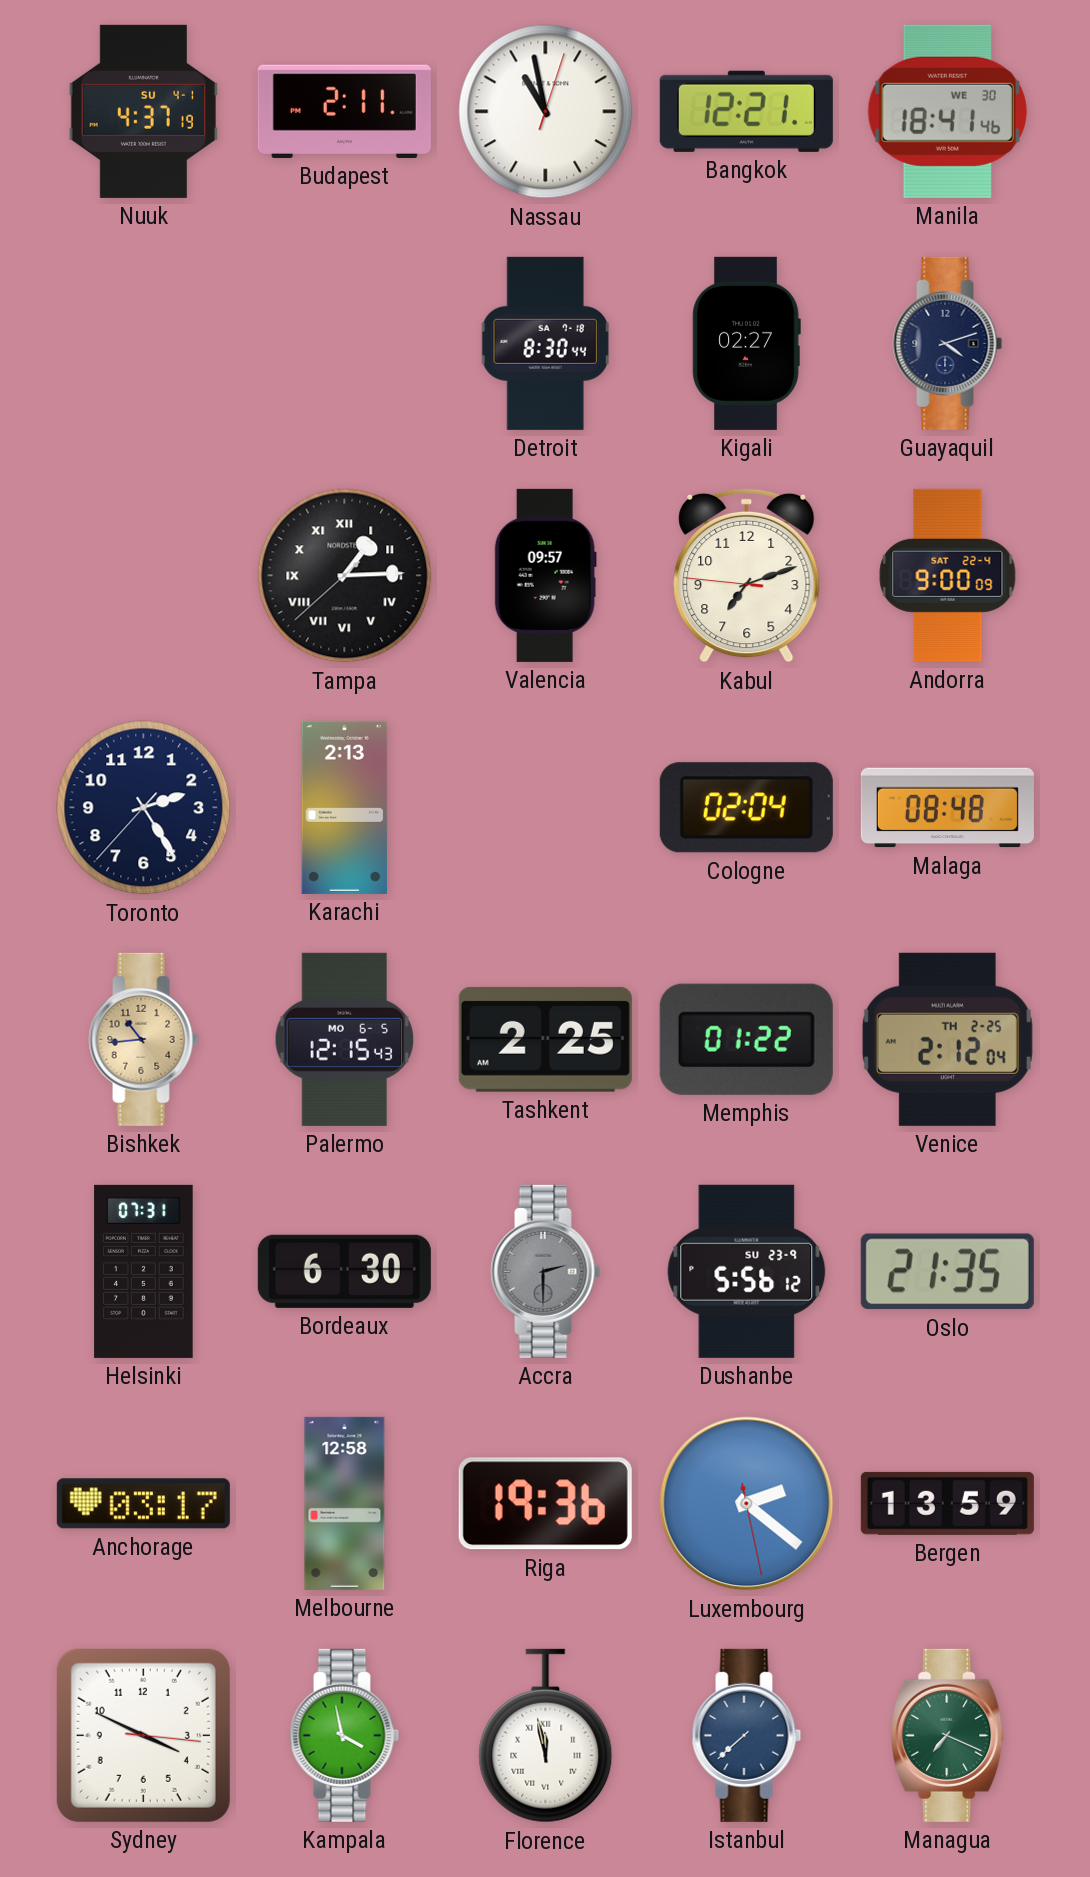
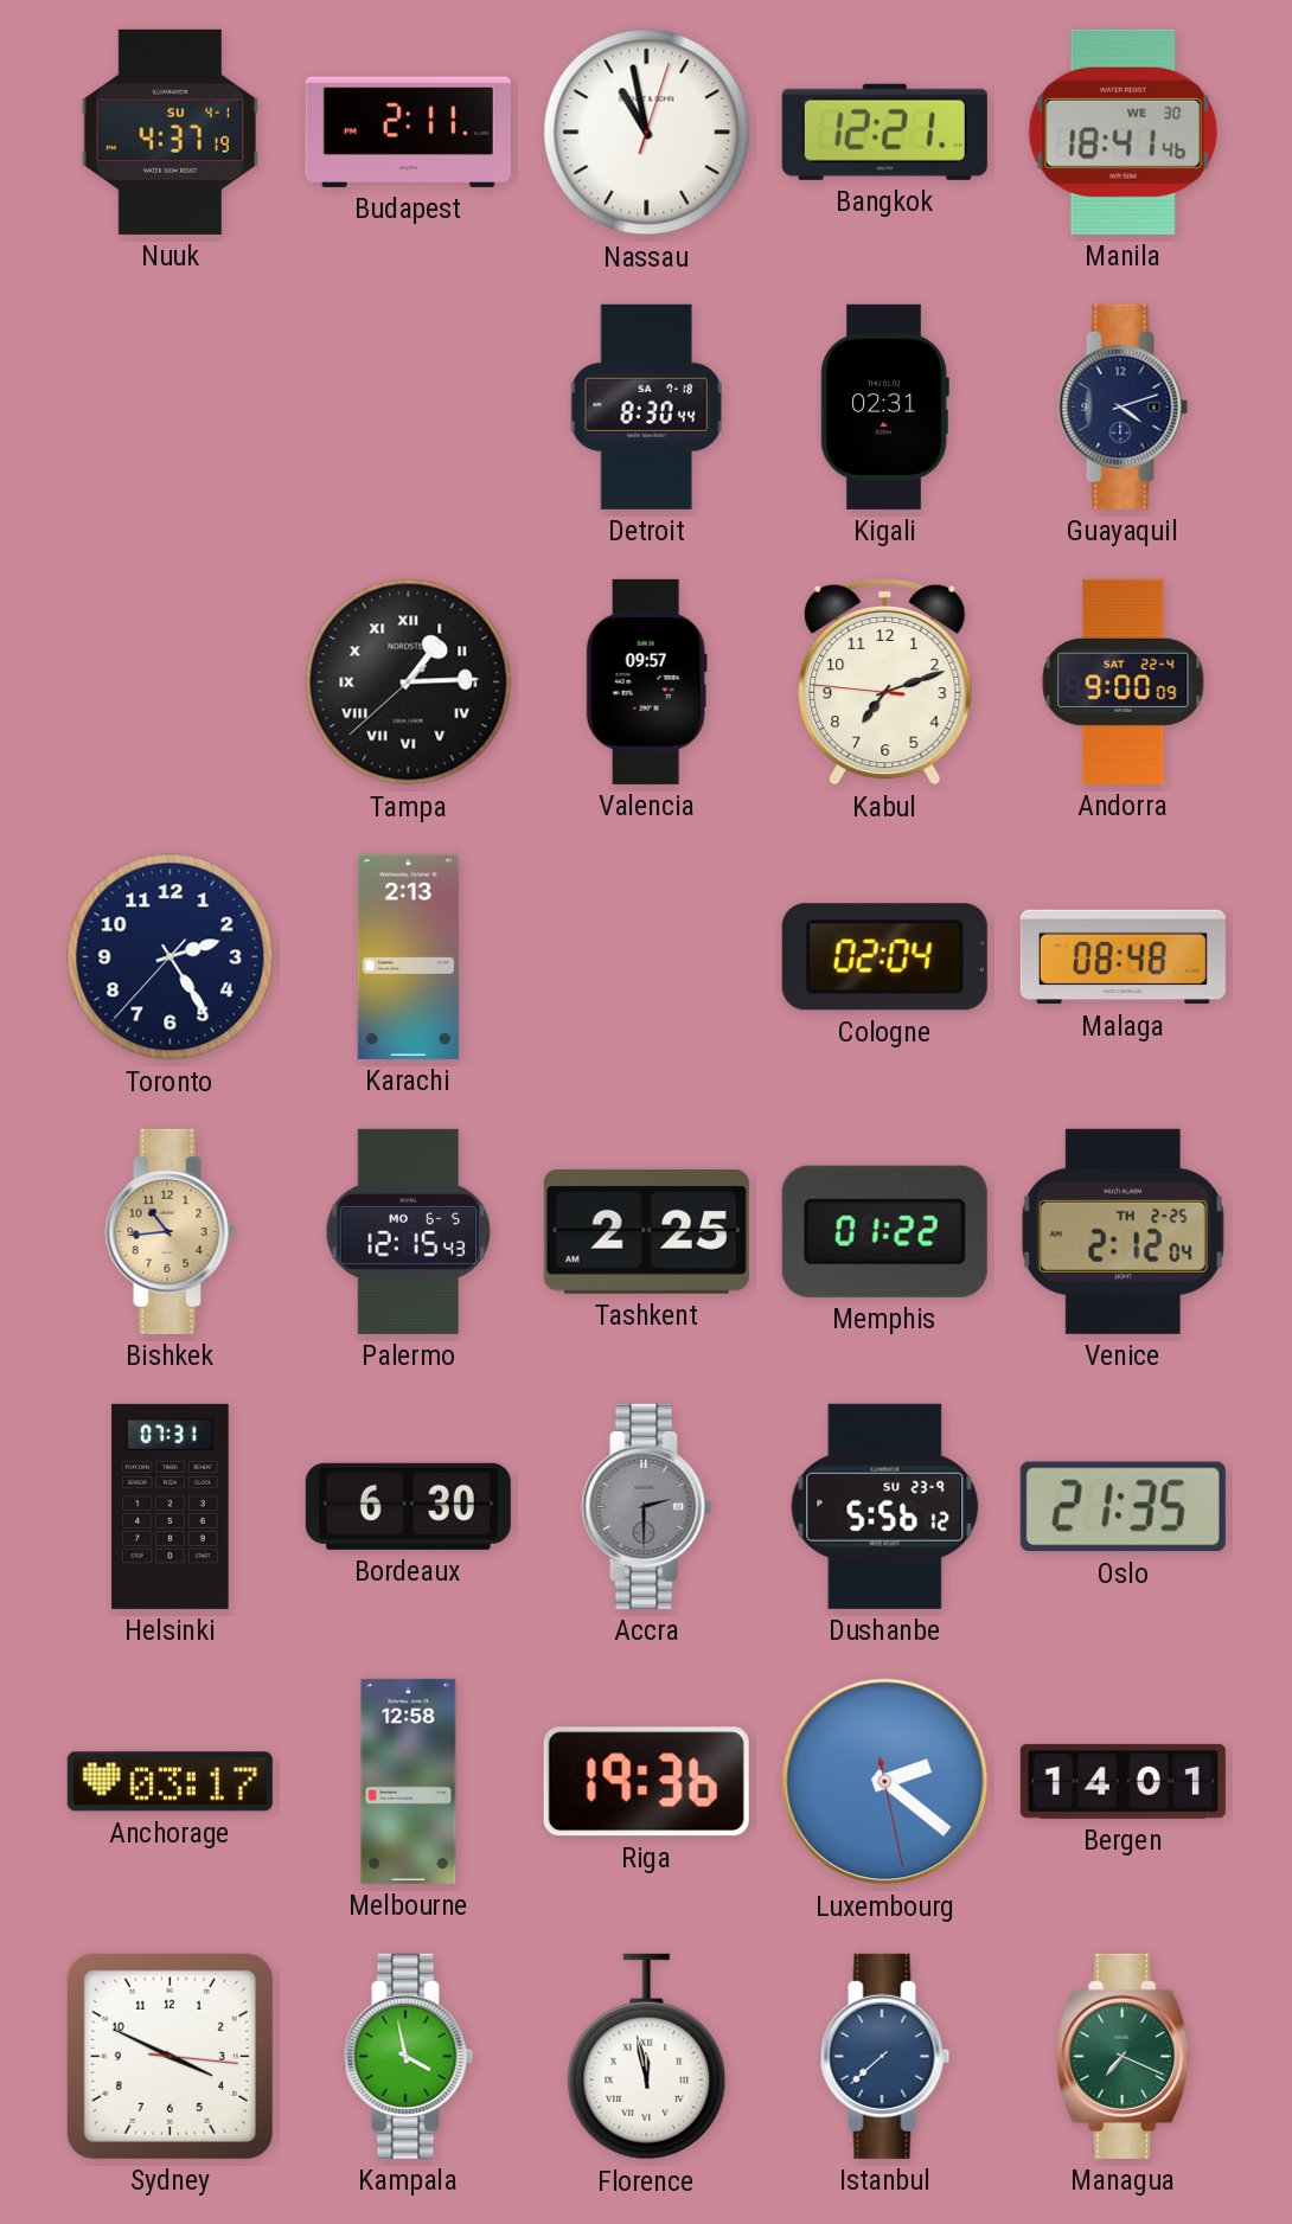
Kigali: 02:27 -> 02:31
Bergen: 13:59 -> 14:01
